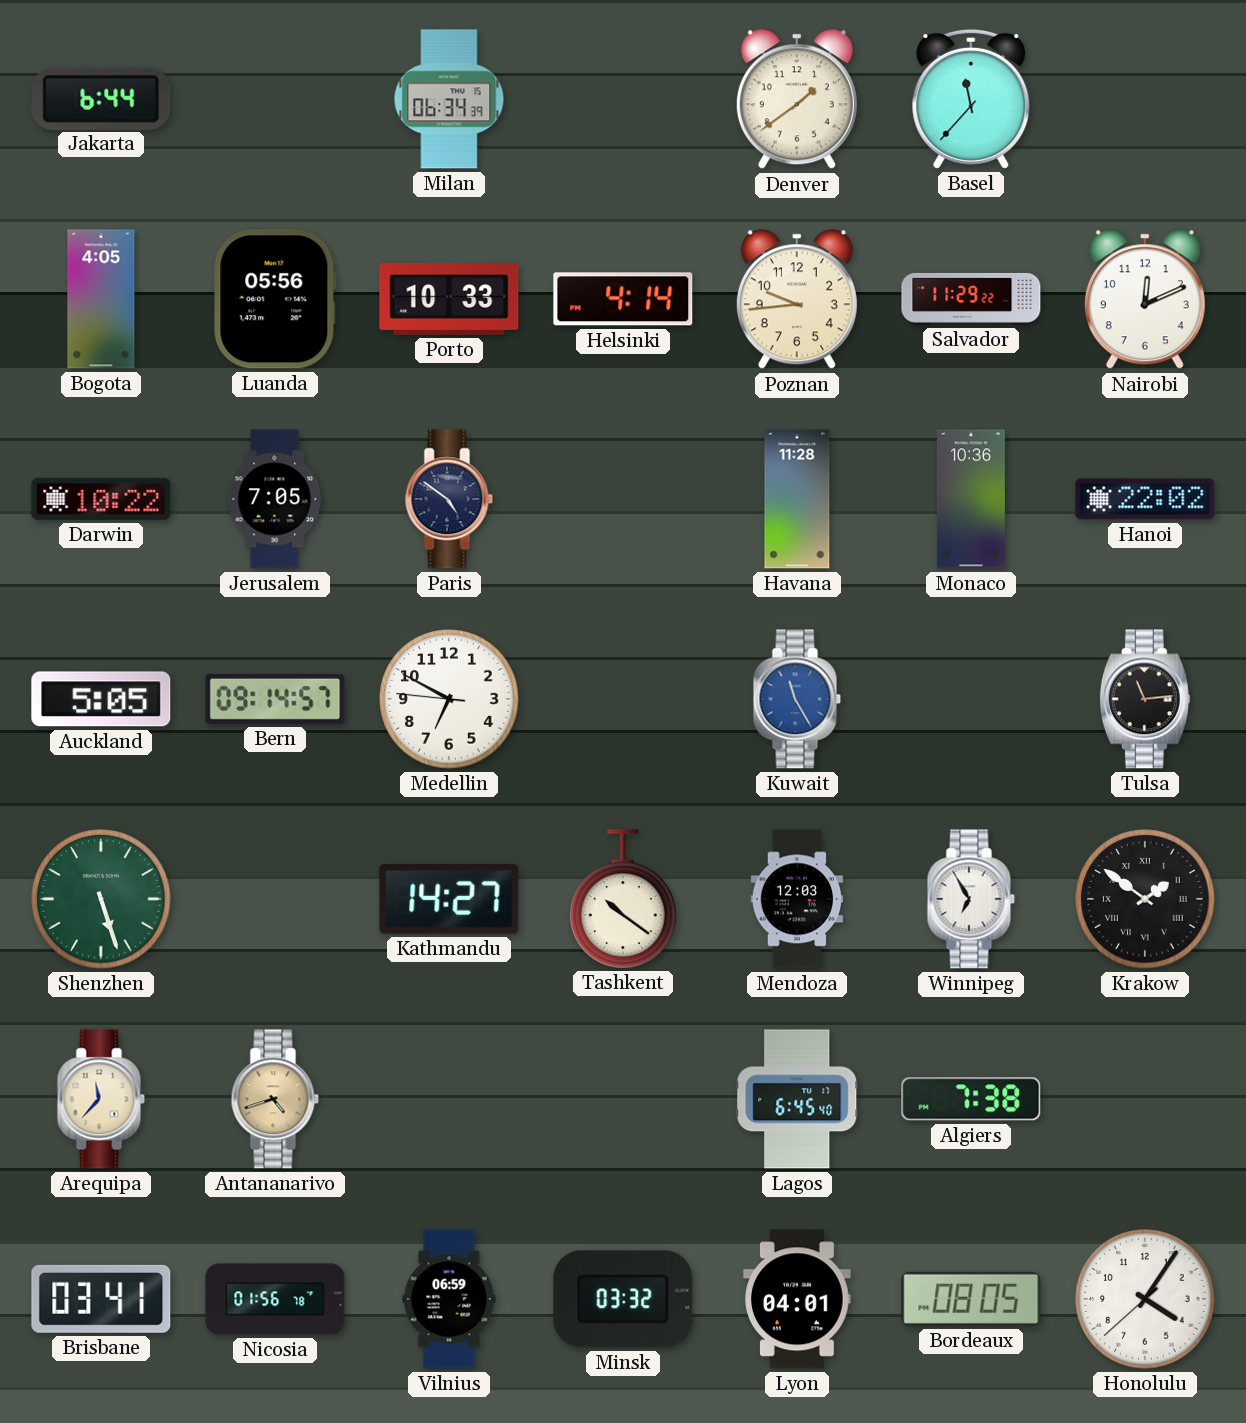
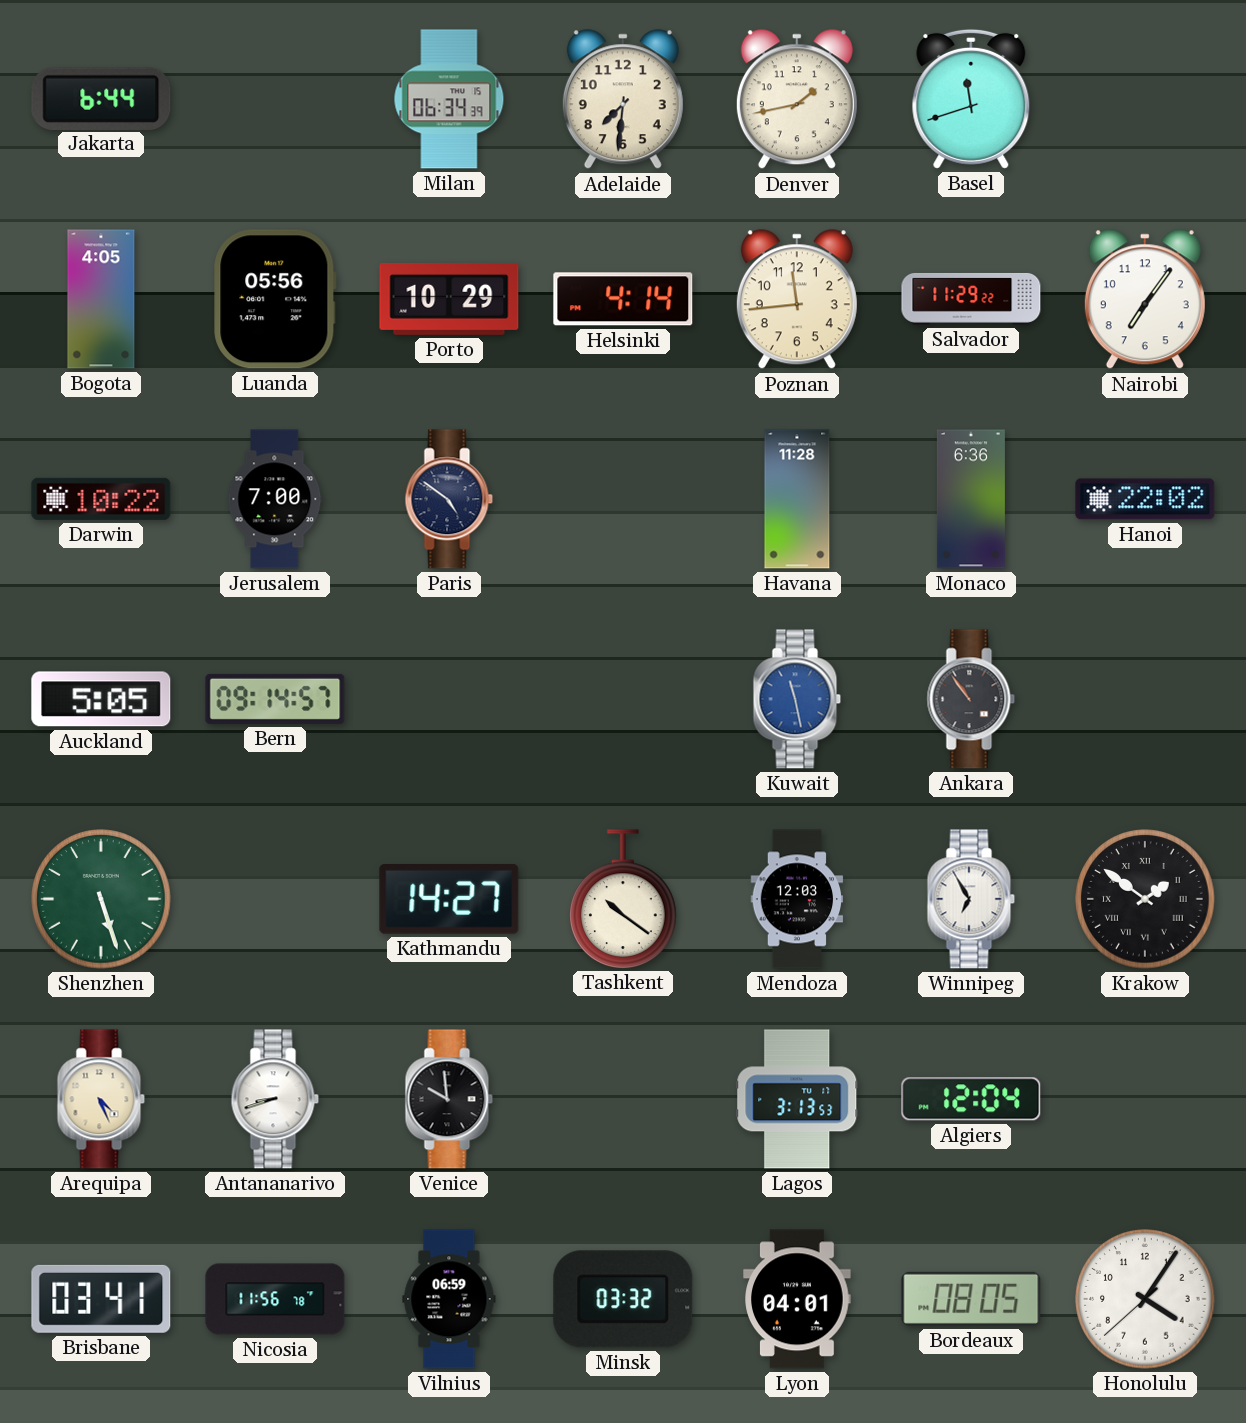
Adelaide: none -> 7:31
Denver: 1:39 -> 1:43
Basel: 11:37 -> 11:42
Porto: 10:33 -> 10:29
Poznan: 9:44 -> 11:44
Nairobi: 12:11 -> 7:06
Jerusalem: 7:05 -> 7:00
Monaco: 10:36 -> 6:36
Medellin: 6:49 -> none
Kuwait: 11:25 -> 11:28
Ankara: none -> 10:54
Tulsa: 11:14 -> none
Arequipa: 11:37 -> 4:26
Antananarivo: 4:42 -> 8:42
Antananarivo dial: champagne -> white
Venice: none -> 9:59
Lagos: 6:45 -> 3:13
Algiers: 7:38 -> 12:04
Nicosia: 01:56 -> 11:56
